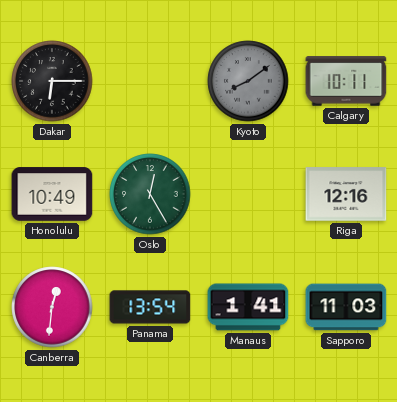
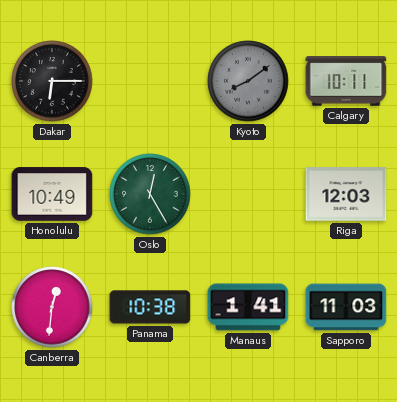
Riga: 12:16 -> 12:03
Panama: 13:54 -> 10:38
